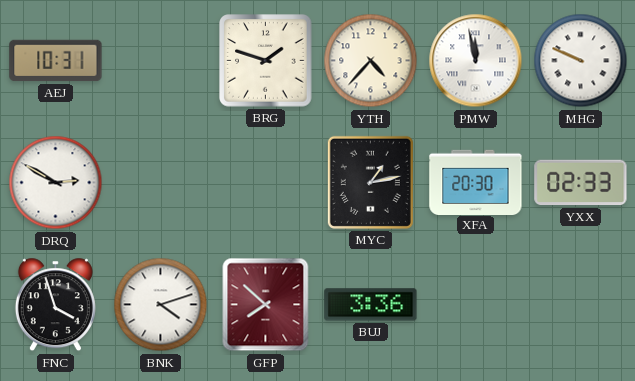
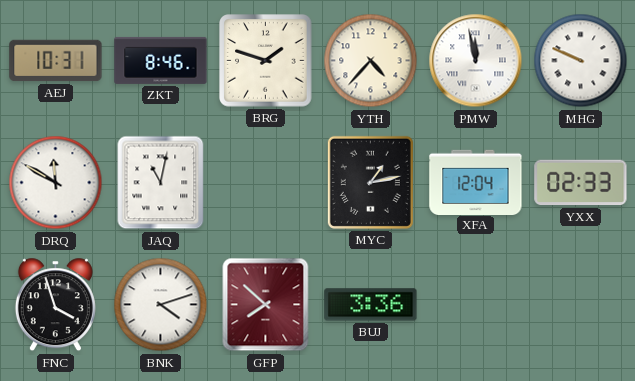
ZKT: none -> 8:46
DRQ: 2:50 -> 11:50
JAQ: none -> 11:02
XFA: 20:30 -> 12:04
